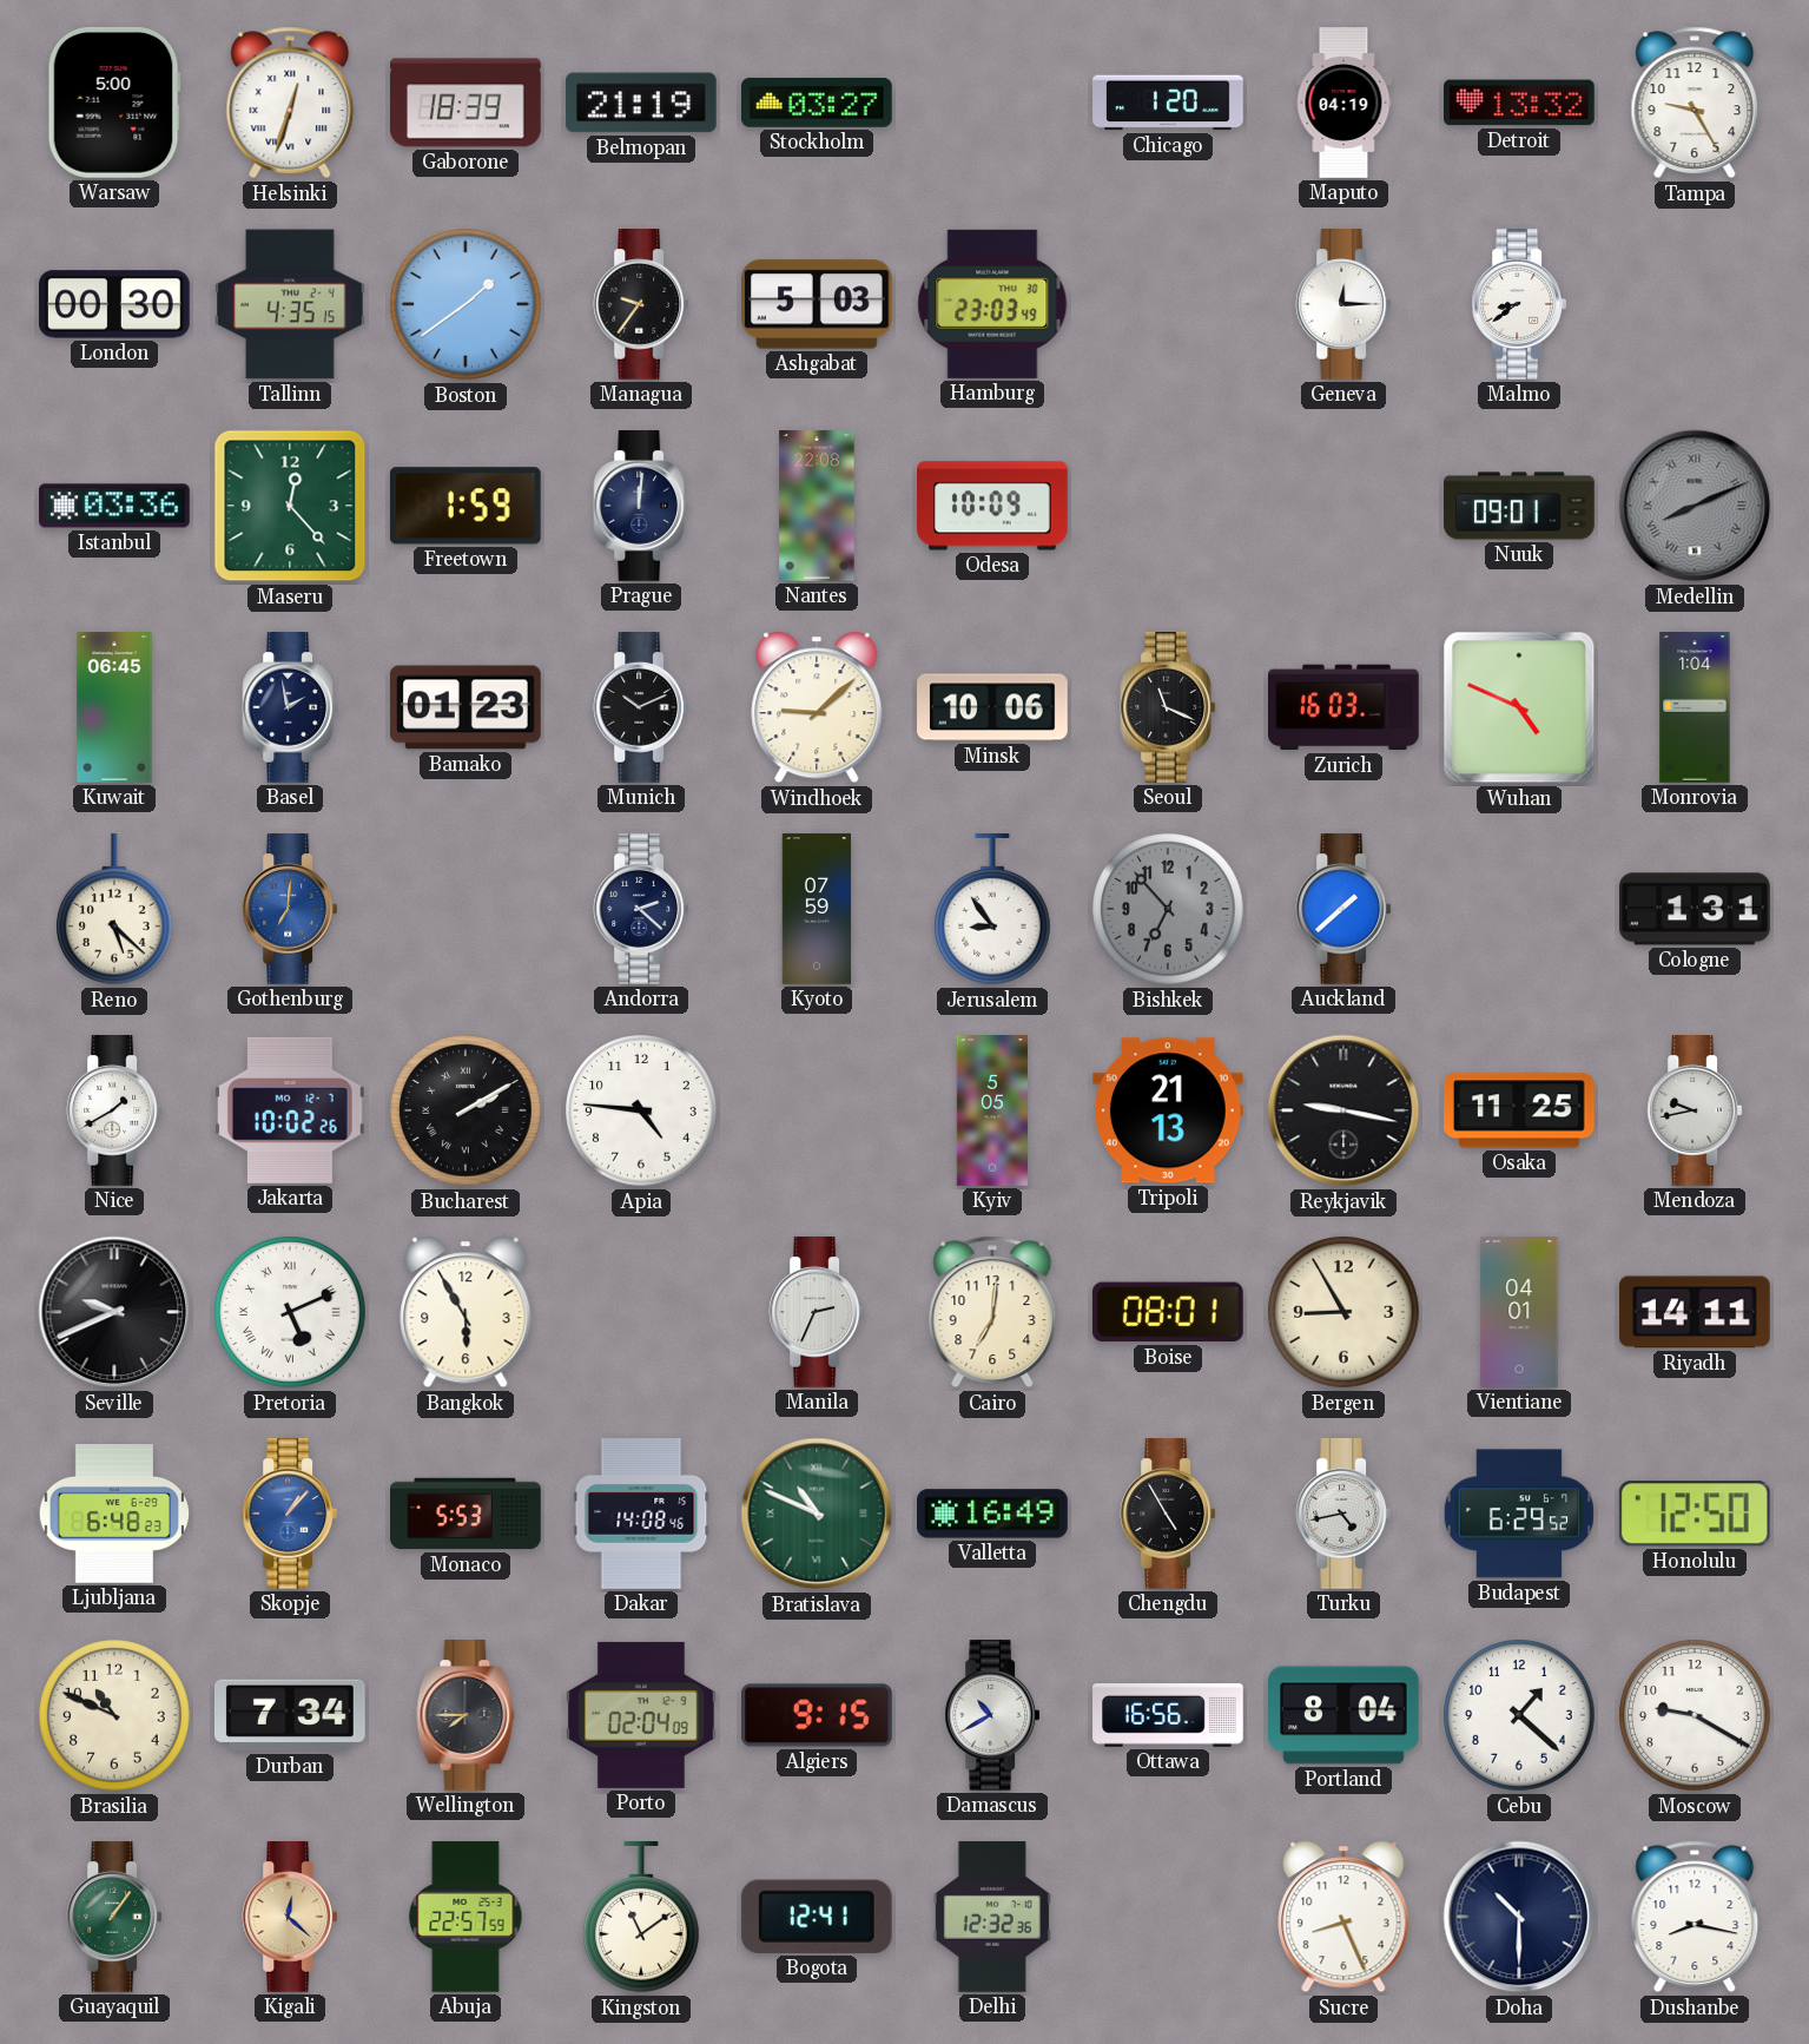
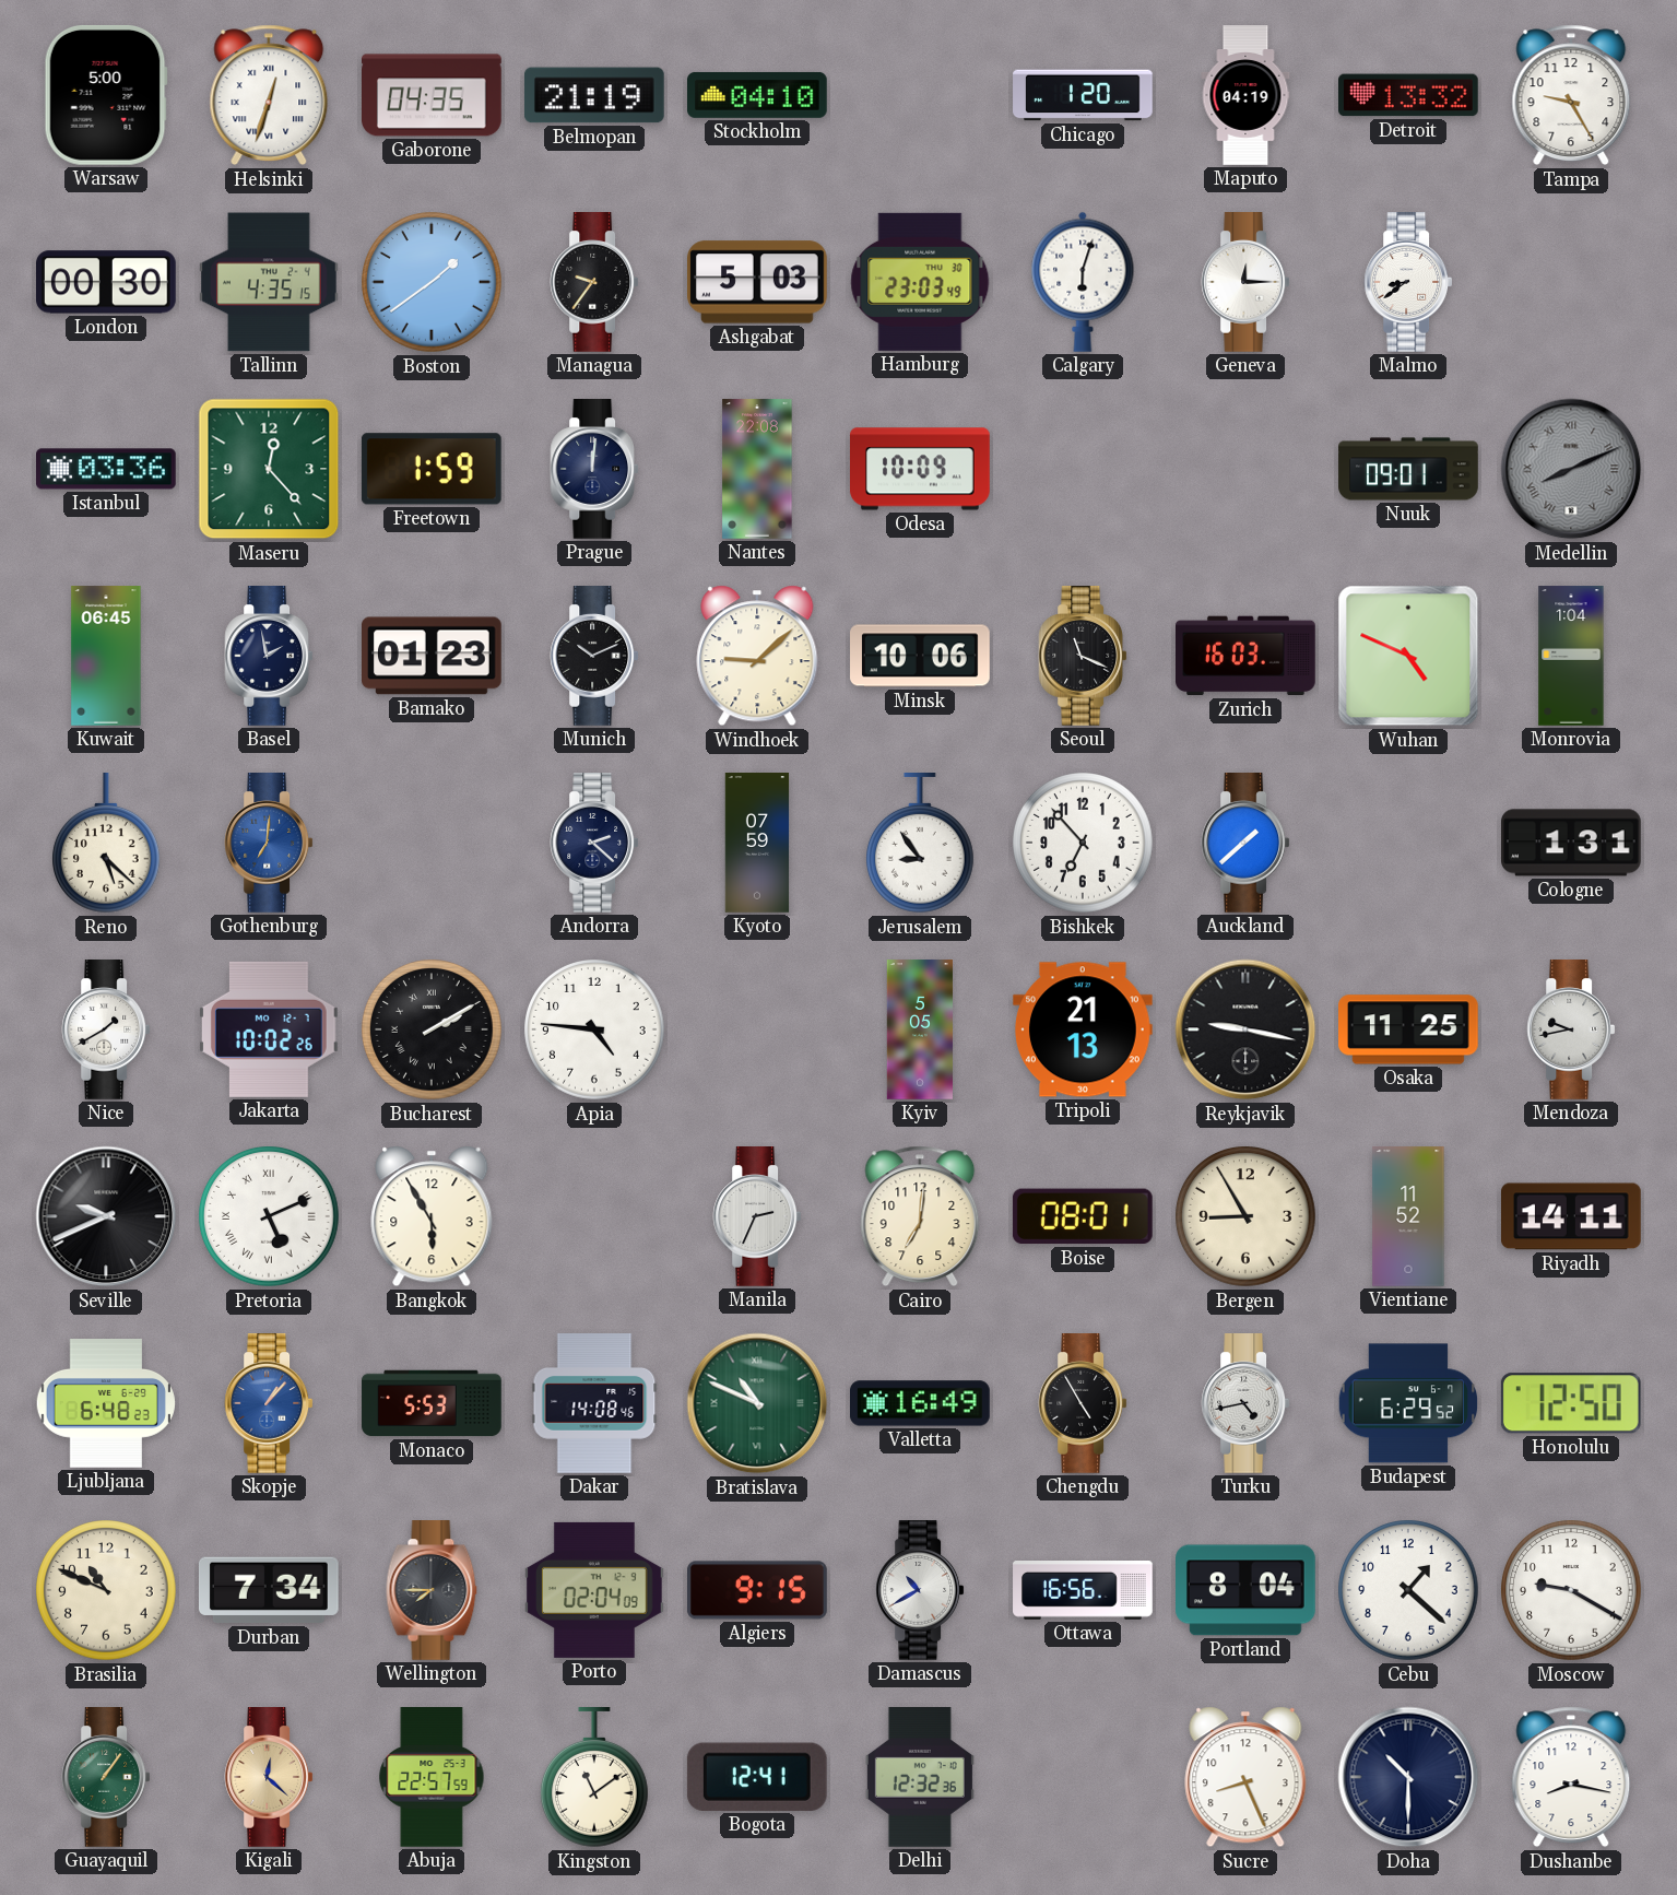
Gaborone: 18:39 -> 04:35
Stockholm: 03:27 -> 04:10
Calgary: none -> 6:03
Bishkek dial: grey -> white
Vientiane: 04:01 -> 11:52
